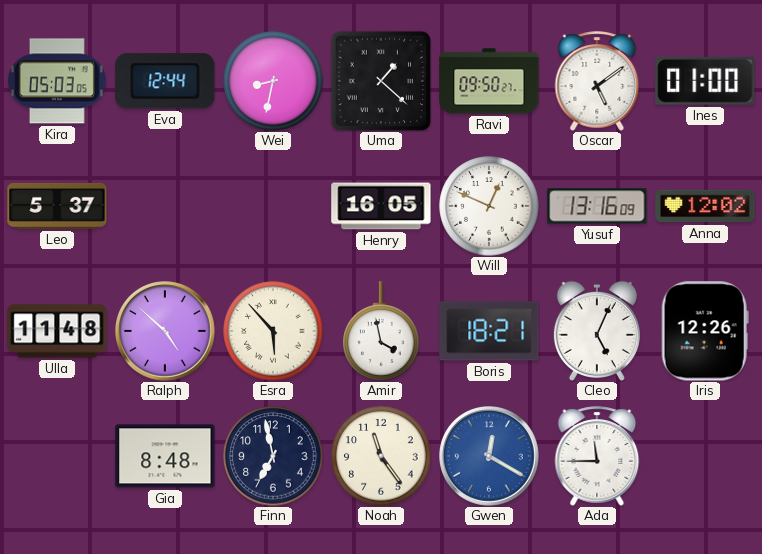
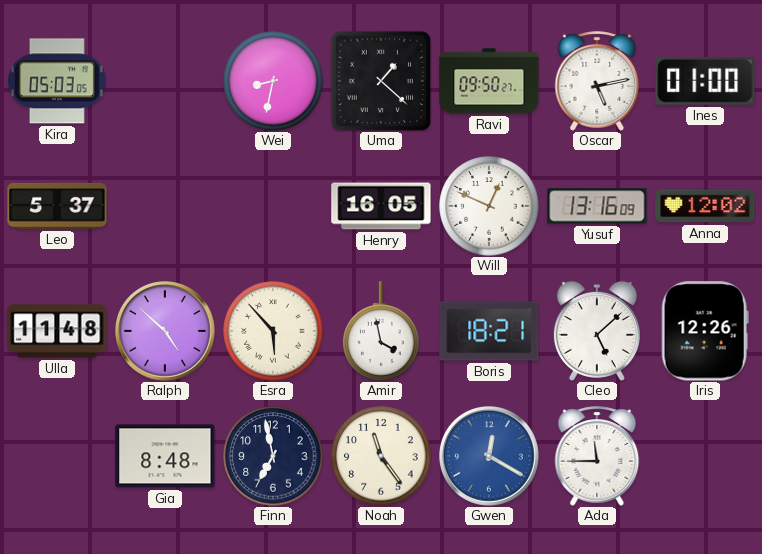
Eva: 12:44 -> none
Oscar: 5:09 -> 5:13
Cleo: 5:04 -> 5:08
